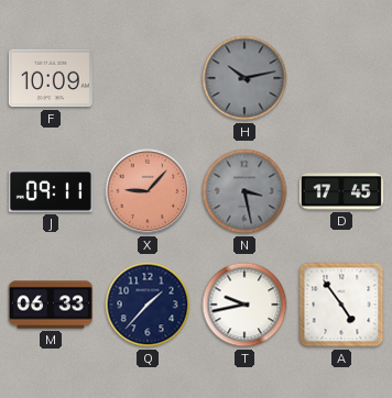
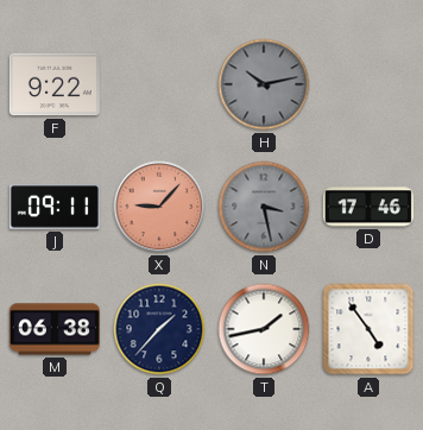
F: 10:09 -> 9:22
D: 17:45 -> 17:46
M: 06:33 -> 06:38
T: 9:43 -> 1:43
